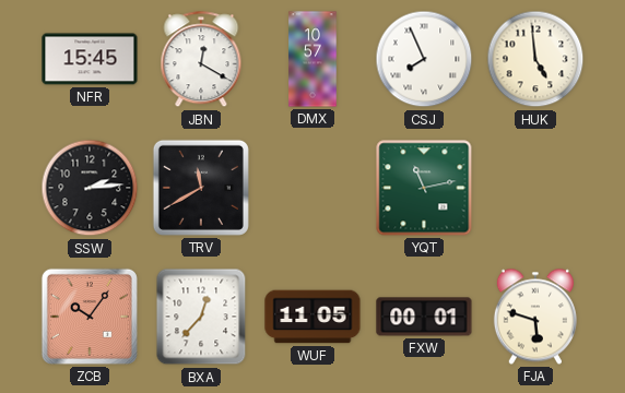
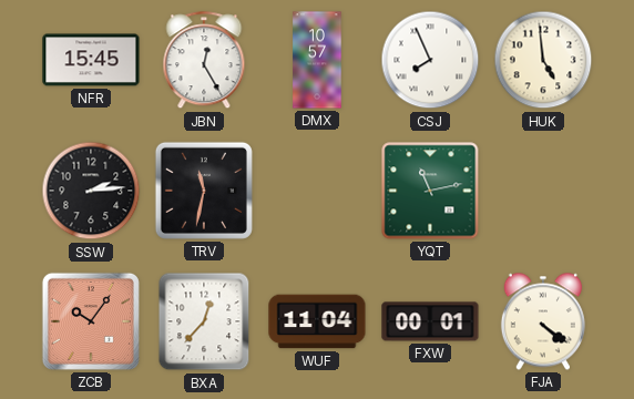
JBN: 12:20 -> 12:25
TRV: 11:40 -> 11:32
WUF: 11:05 -> 11:04
FJA: 5:48 -> 4:21
